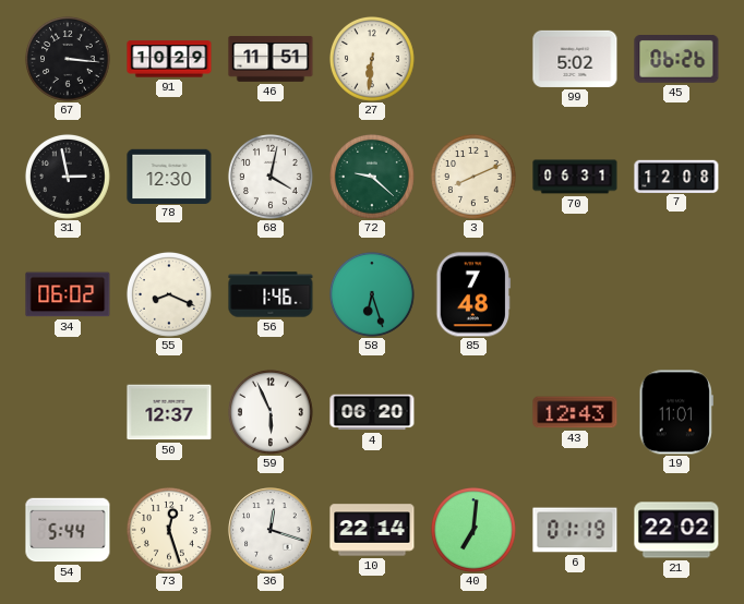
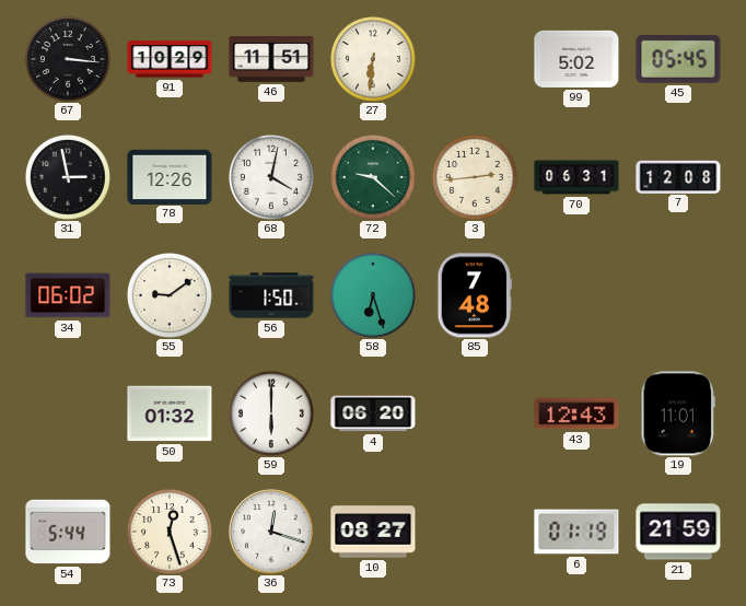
45: 06:26 -> 05:45
78: 12:30 -> 12:26
3: 8:11 -> 2:44
55: 8:19 -> 9:09
56: 1:46 -> 1:50
50: 12:37 -> 01:32
59: 5:56 -> 6:00
10: 22:14 -> 08:27
40: 7:01 -> none
21: 22:02 -> 21:59
